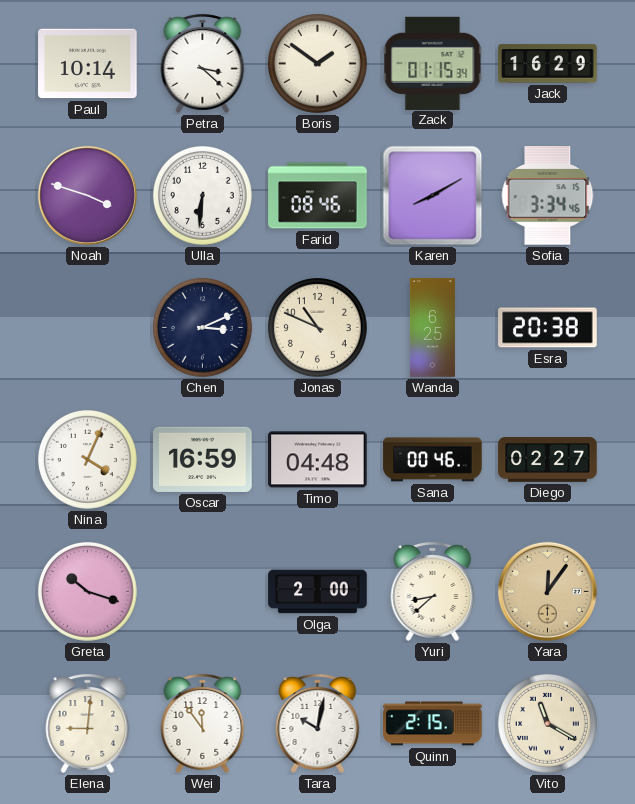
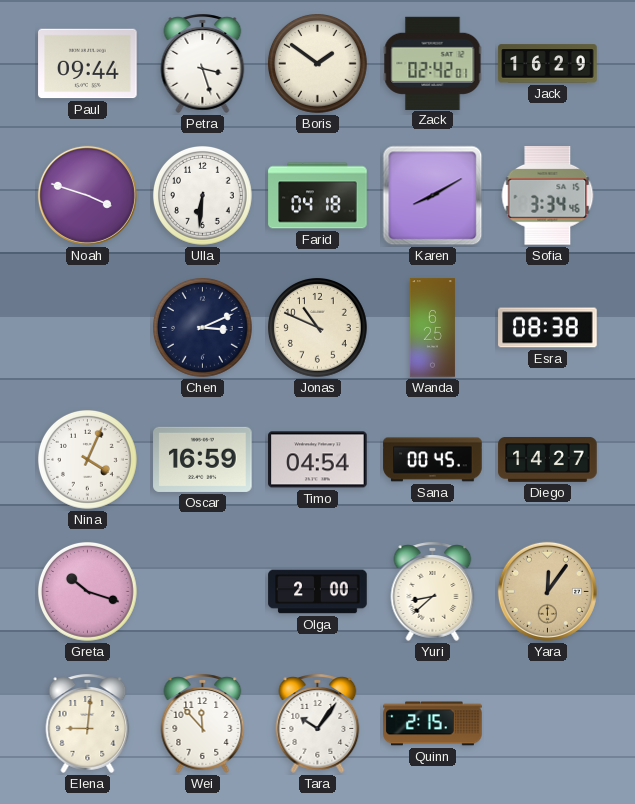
Paul: 10:14 -> 09:44
Petra: 3:22 -> 3:27
Zack: 01:15 -> 02:42
Farid: 08:46 -> 04:18
Esra: 20:38 -> 08:38
Timo: 04:48 -> 04:54
Sana: 00:46 -> 00:45
Diego: 02:27 -> 14:27
Wei: 11:54 -> 11:53
Tara: 10:02 -> 10:06
Vito: 11:20 -> none
